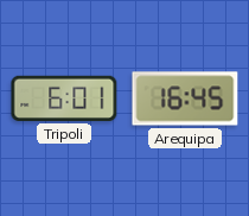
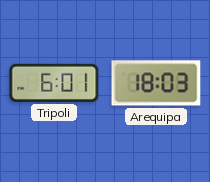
Arequipa: 16:45 -> 18:03
